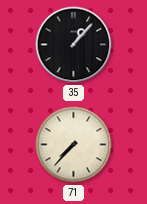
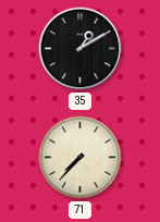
35: 1:07 -> 1:10
